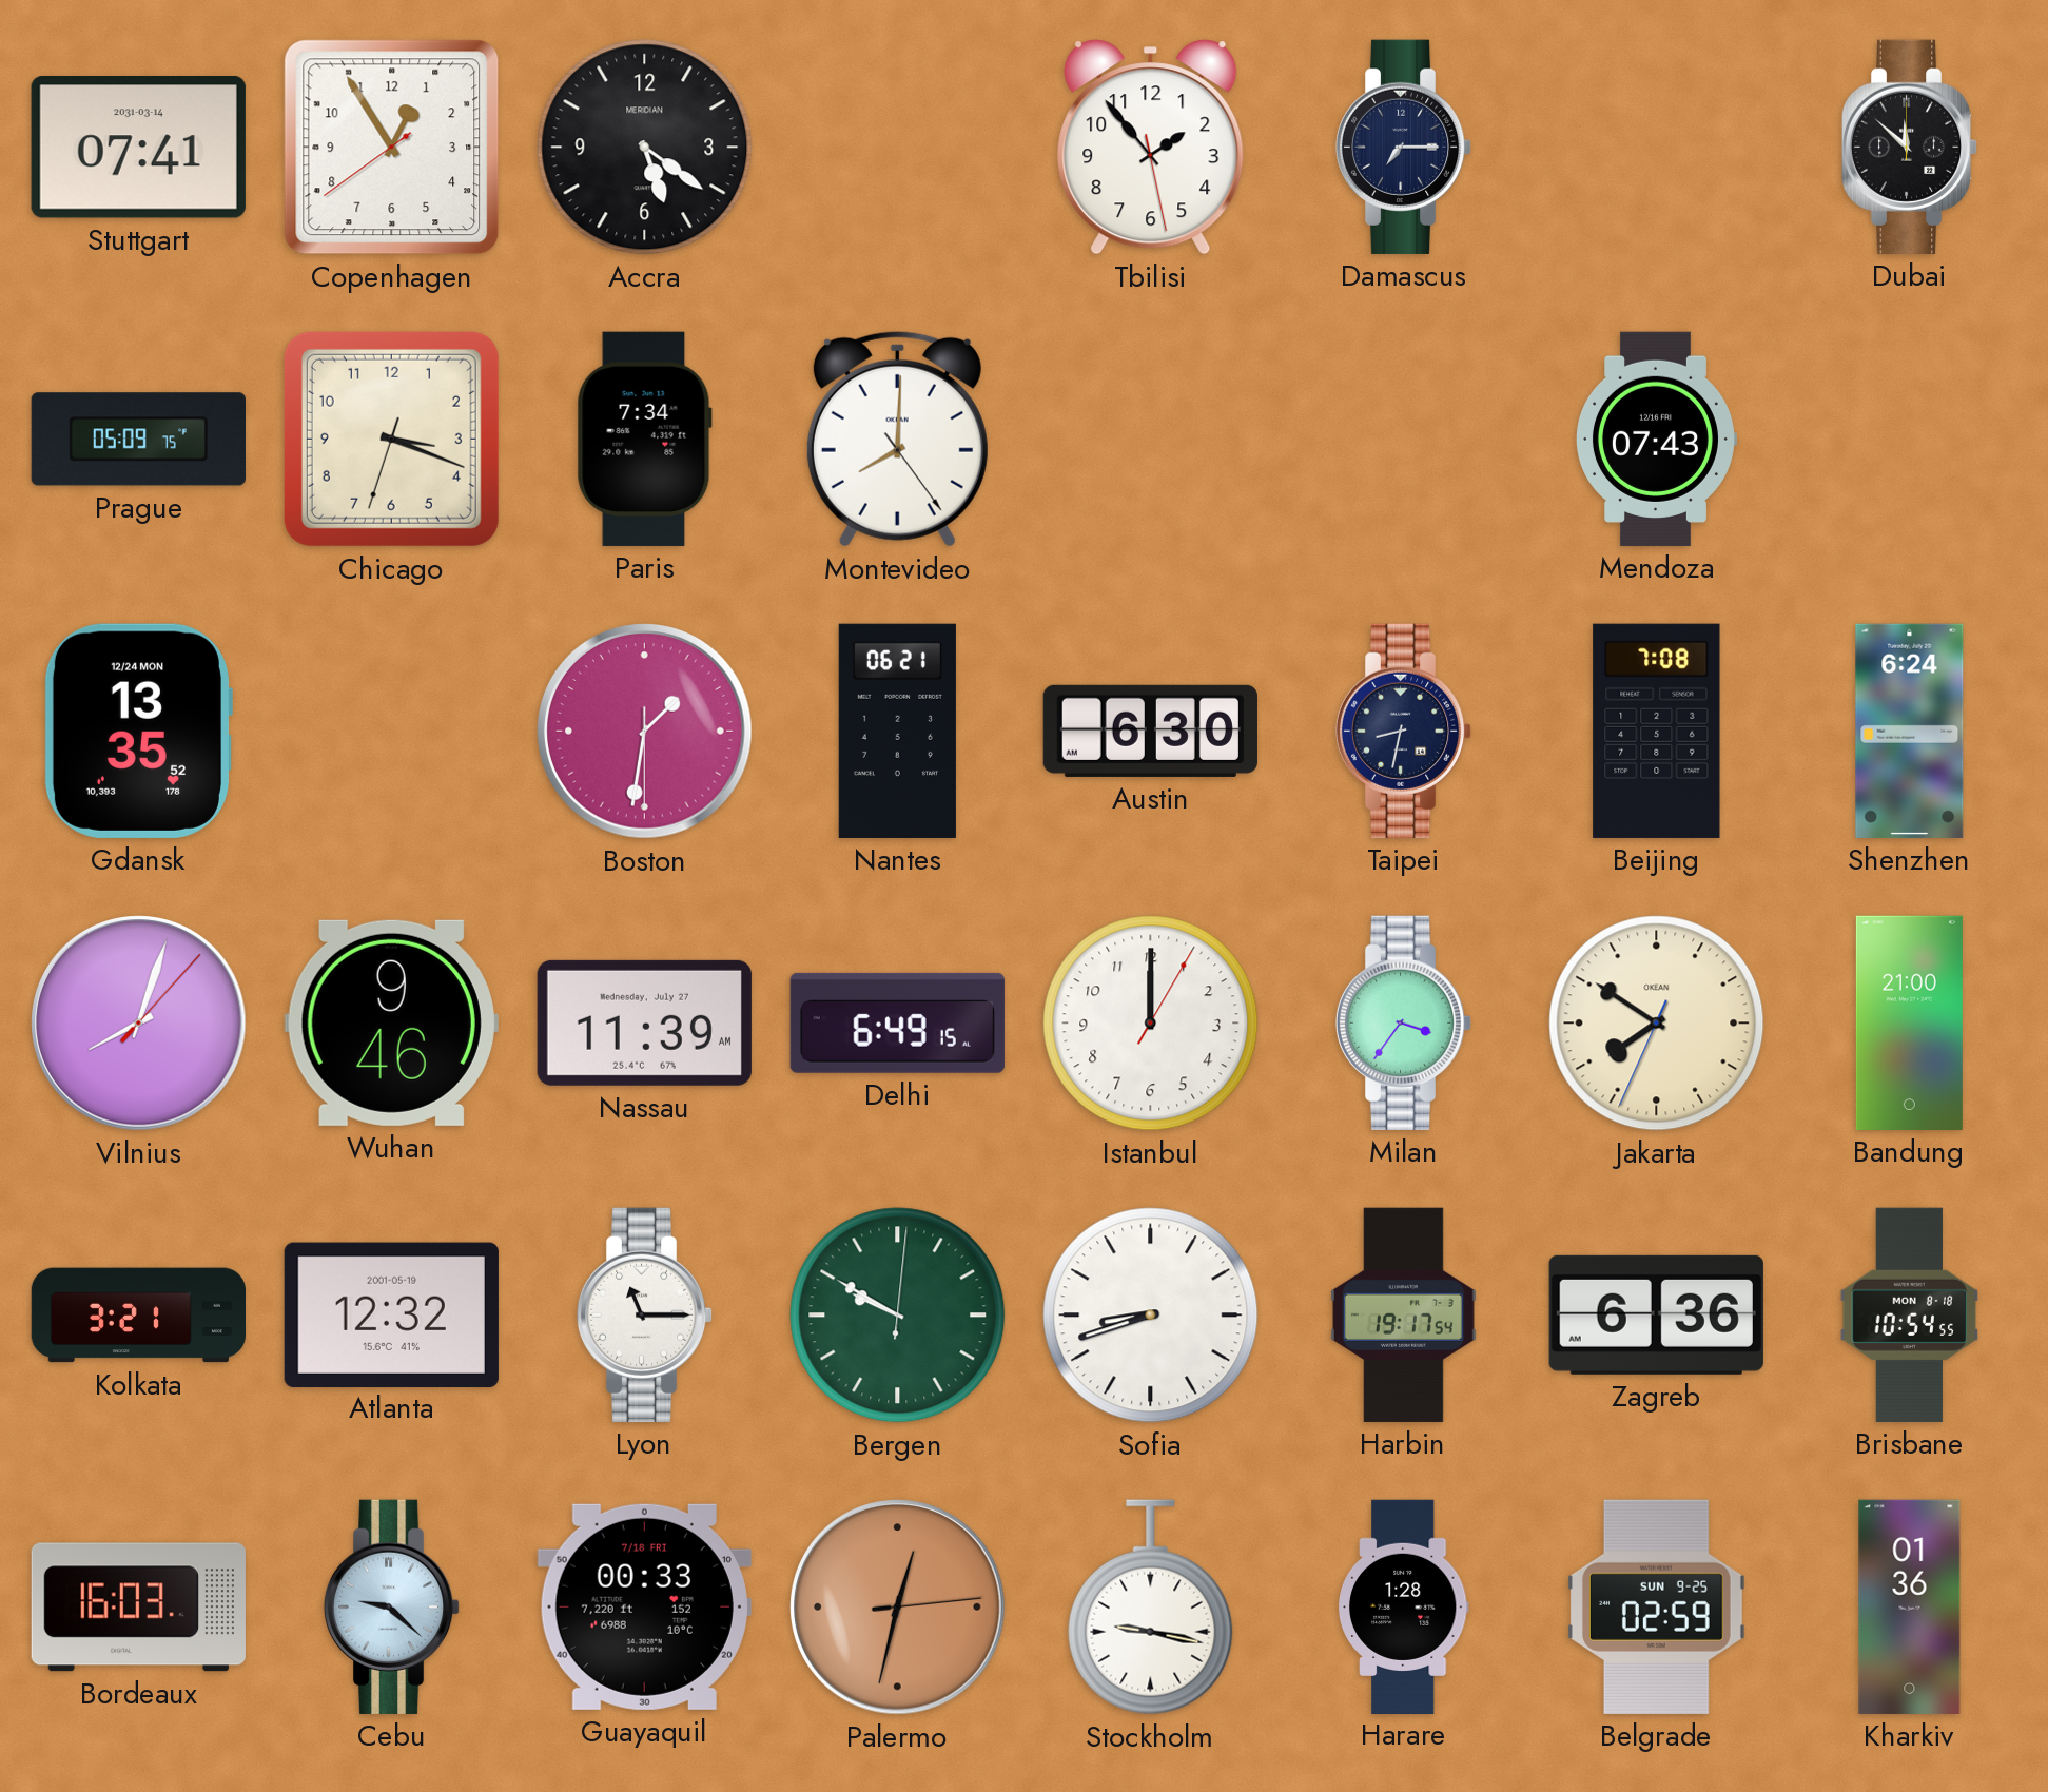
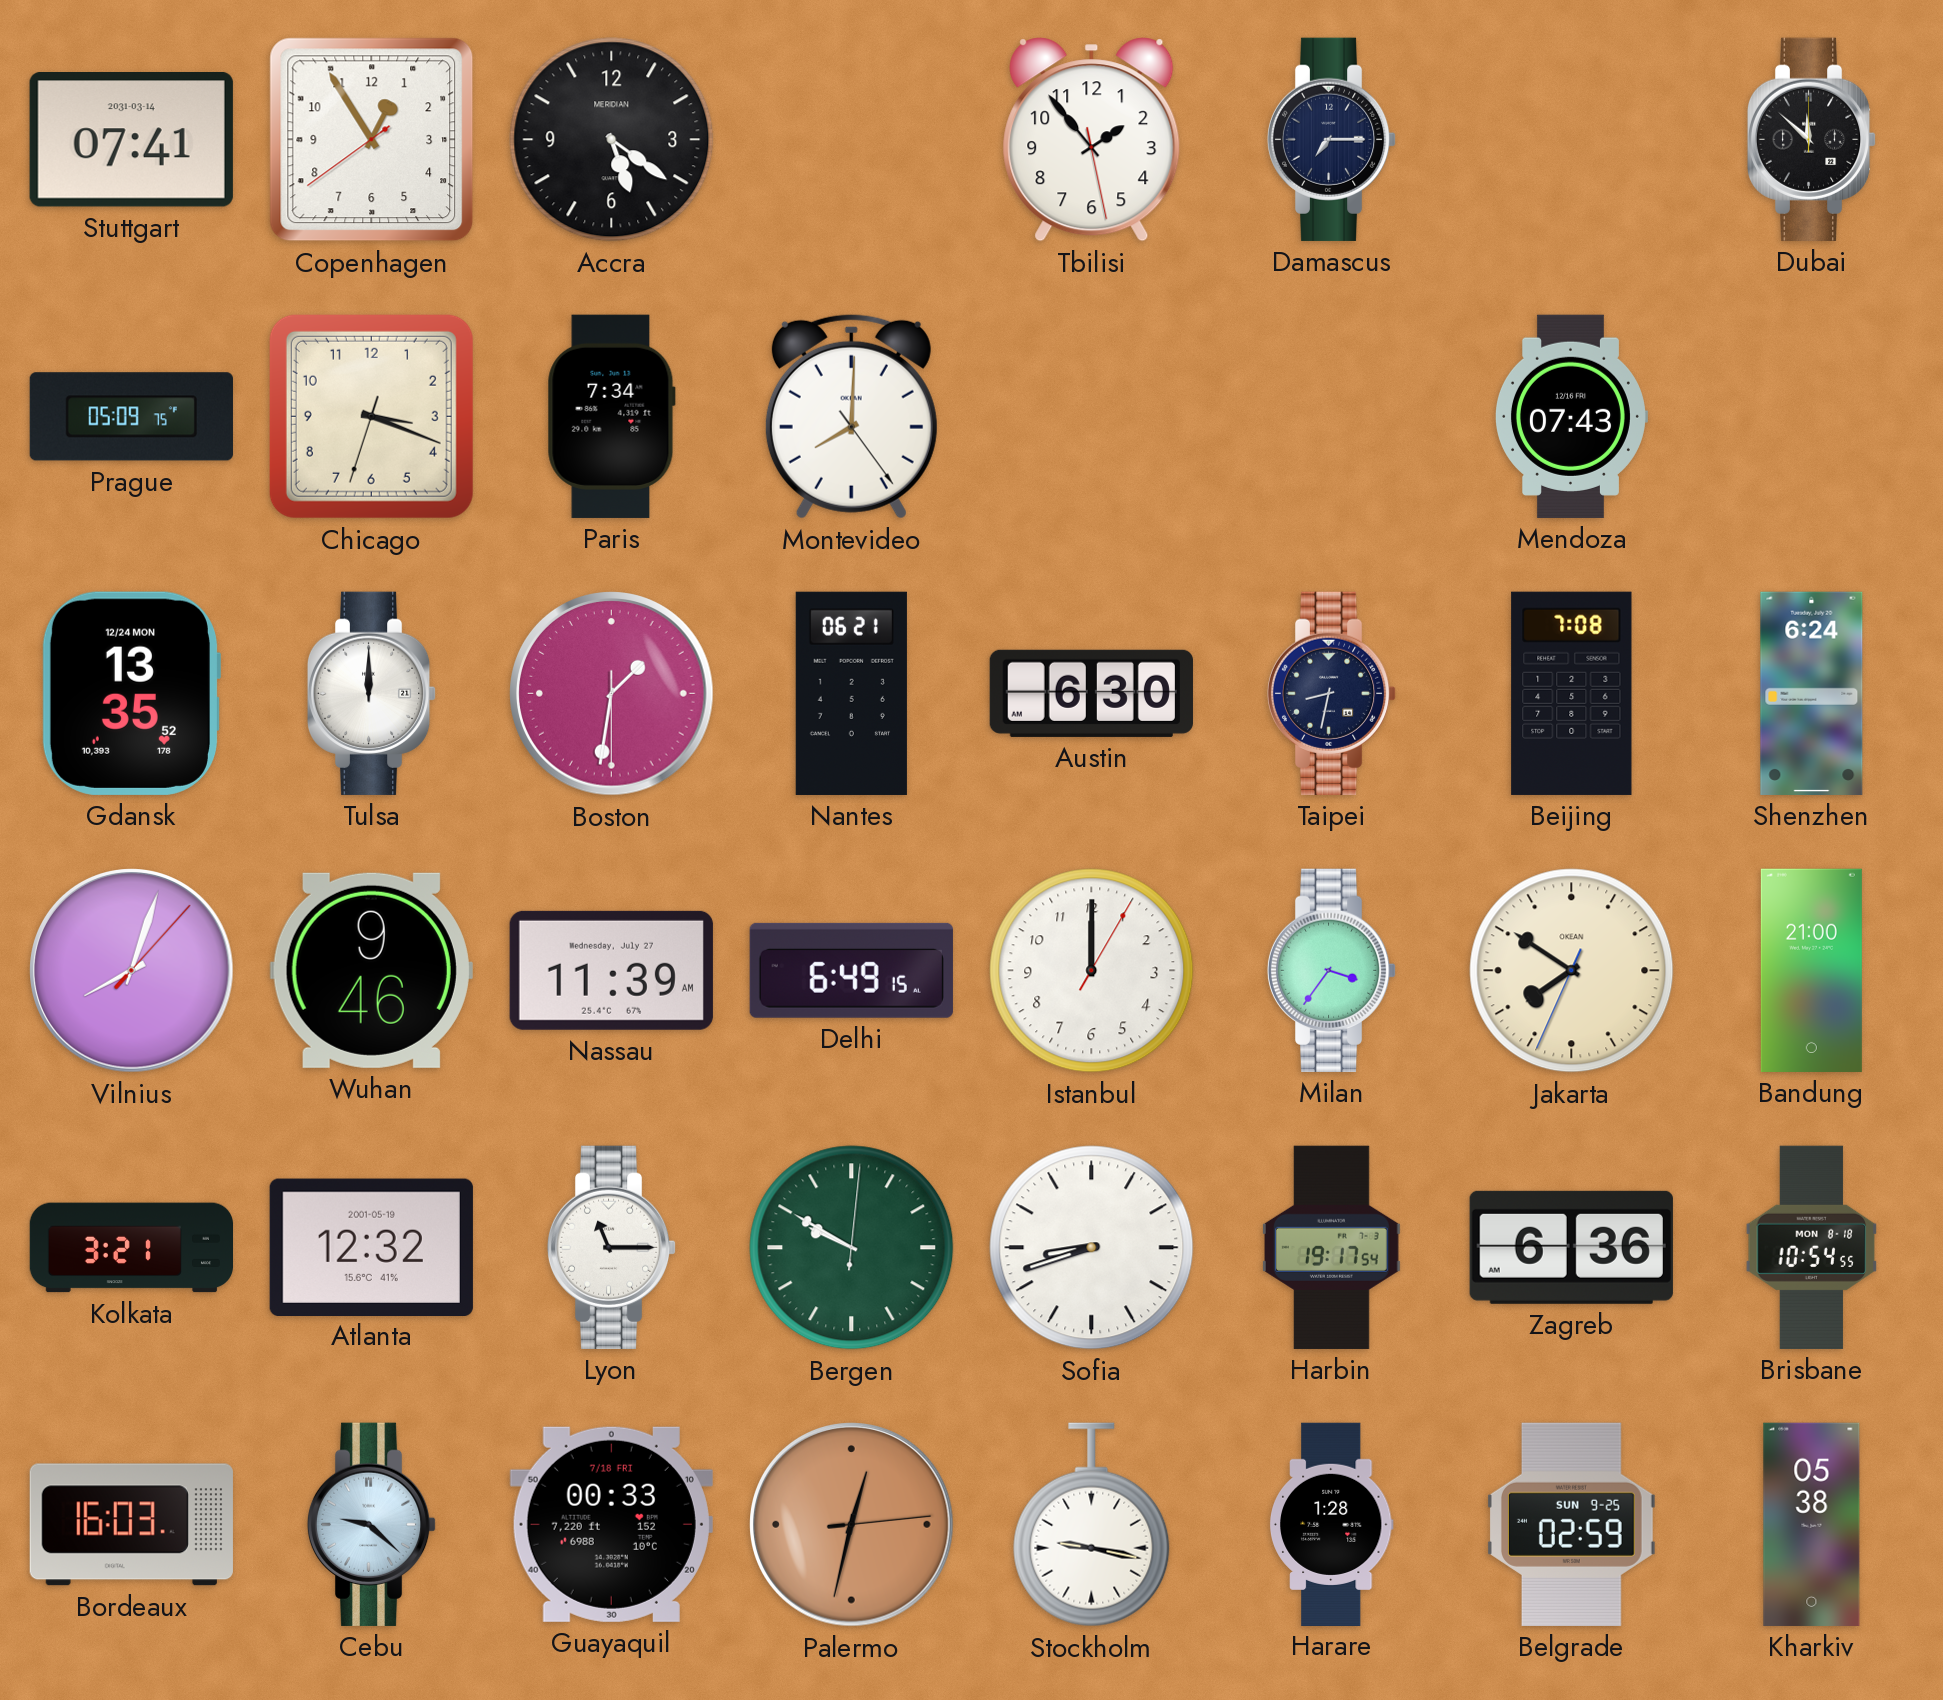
Tulsa: none -> 12:00
Kharkiv: 01:36 -> 05:38
